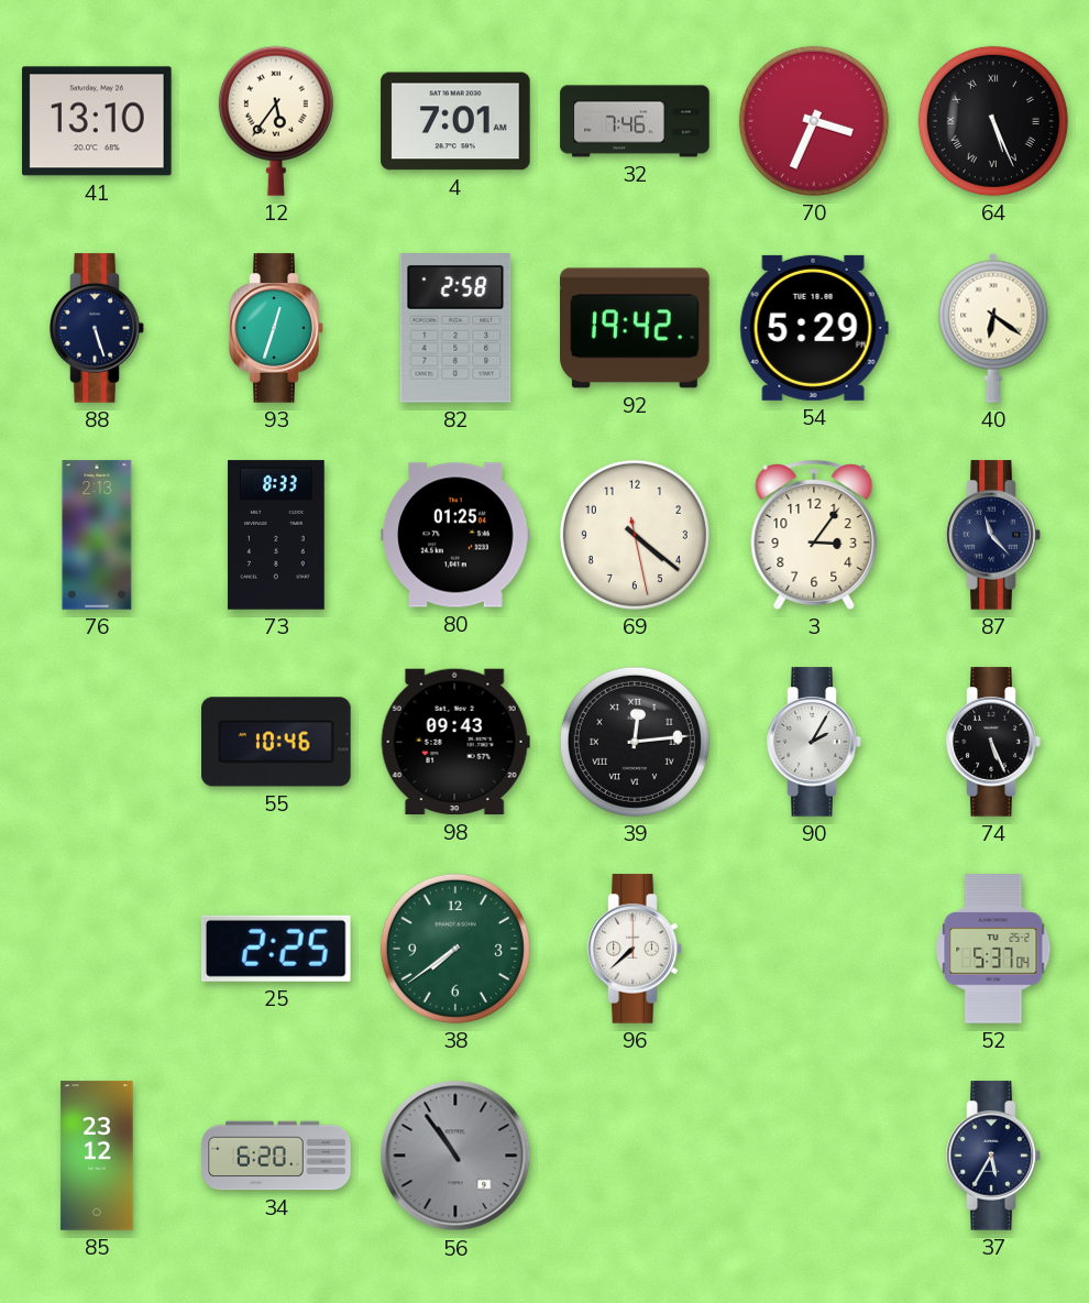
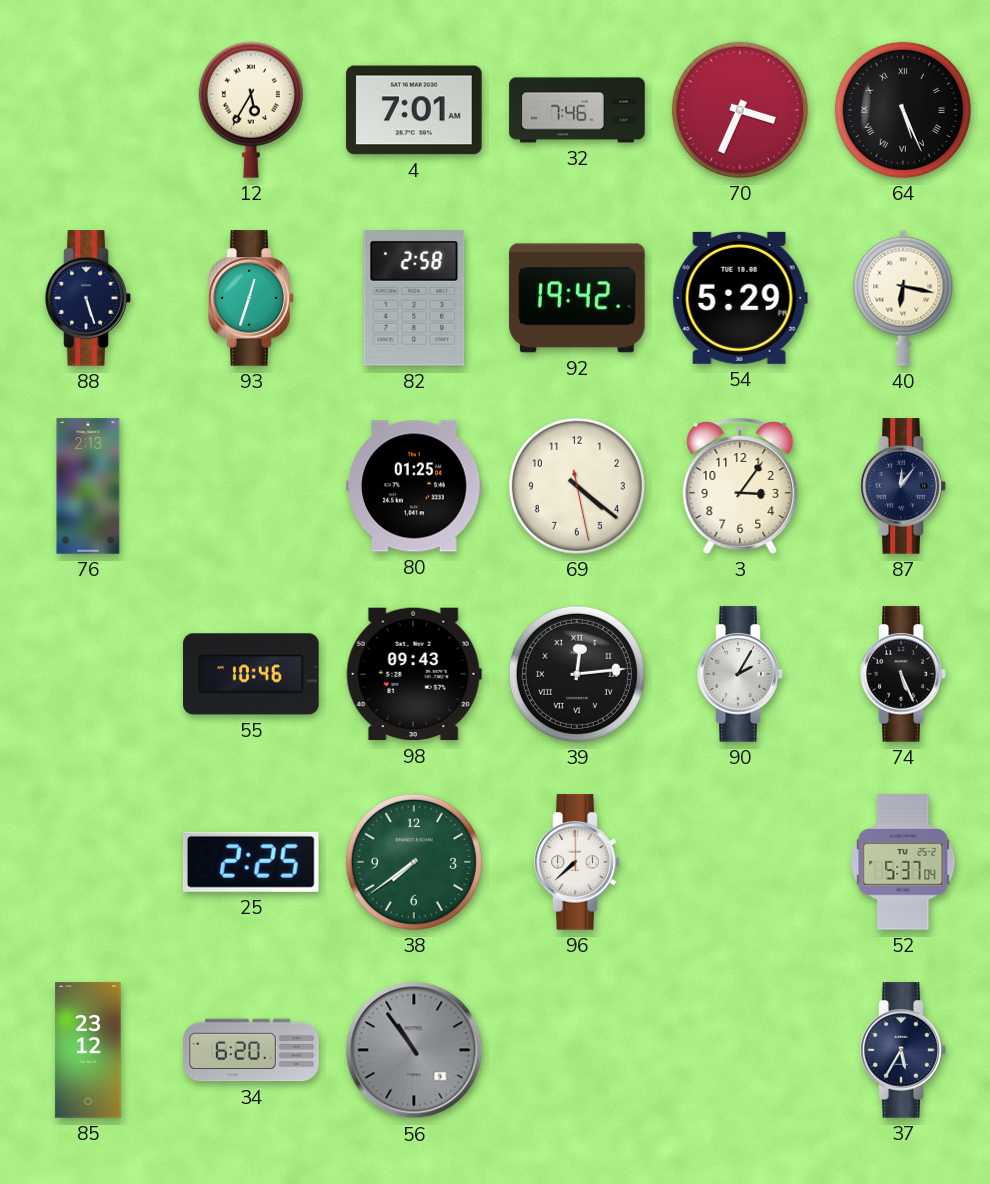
41: 13:10 -> none
12: 5:36 -> 5:35
40: 6:21 -> 6:17
73: 8:33 -> none
87: 11:23 -> 12:06
